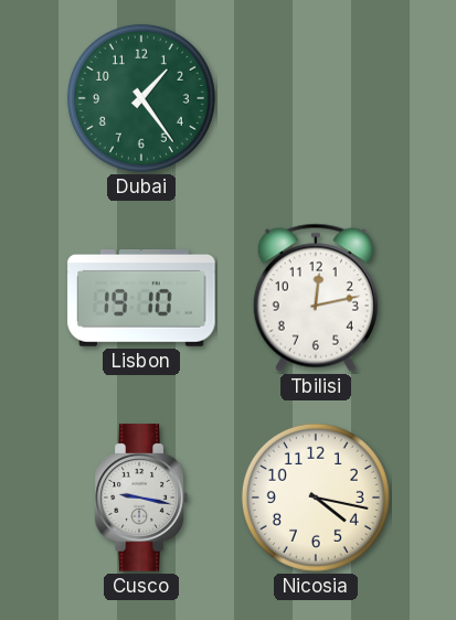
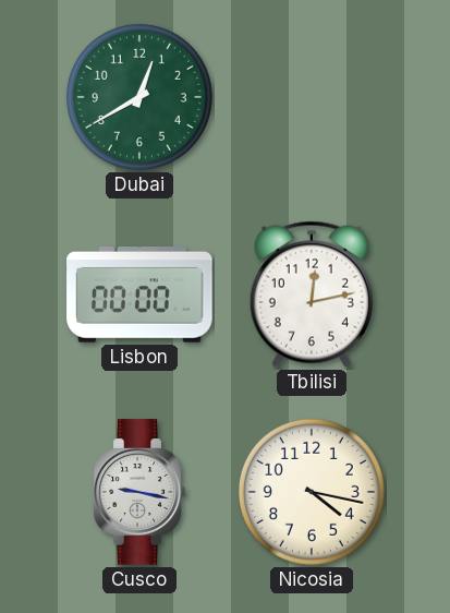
Dubai: 1:24 -> 12:40
Lisbon: 19:10 -> 00:00
